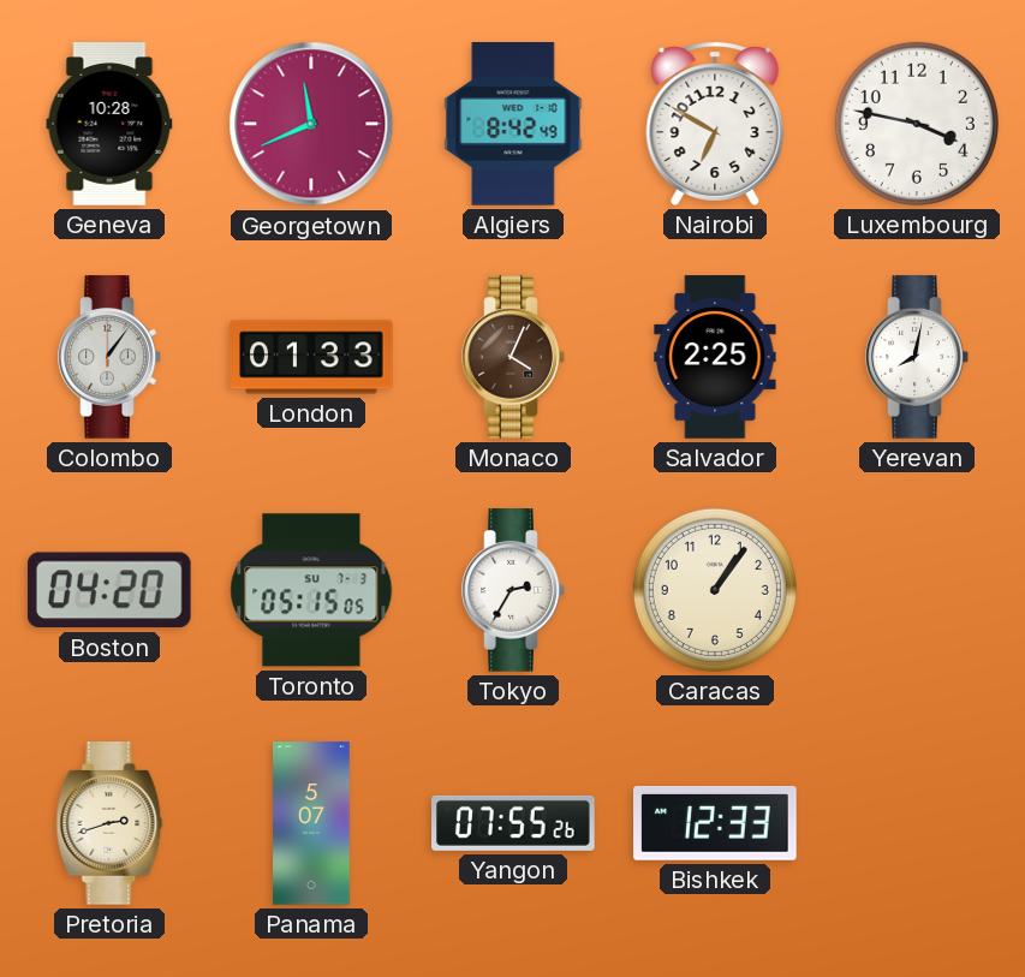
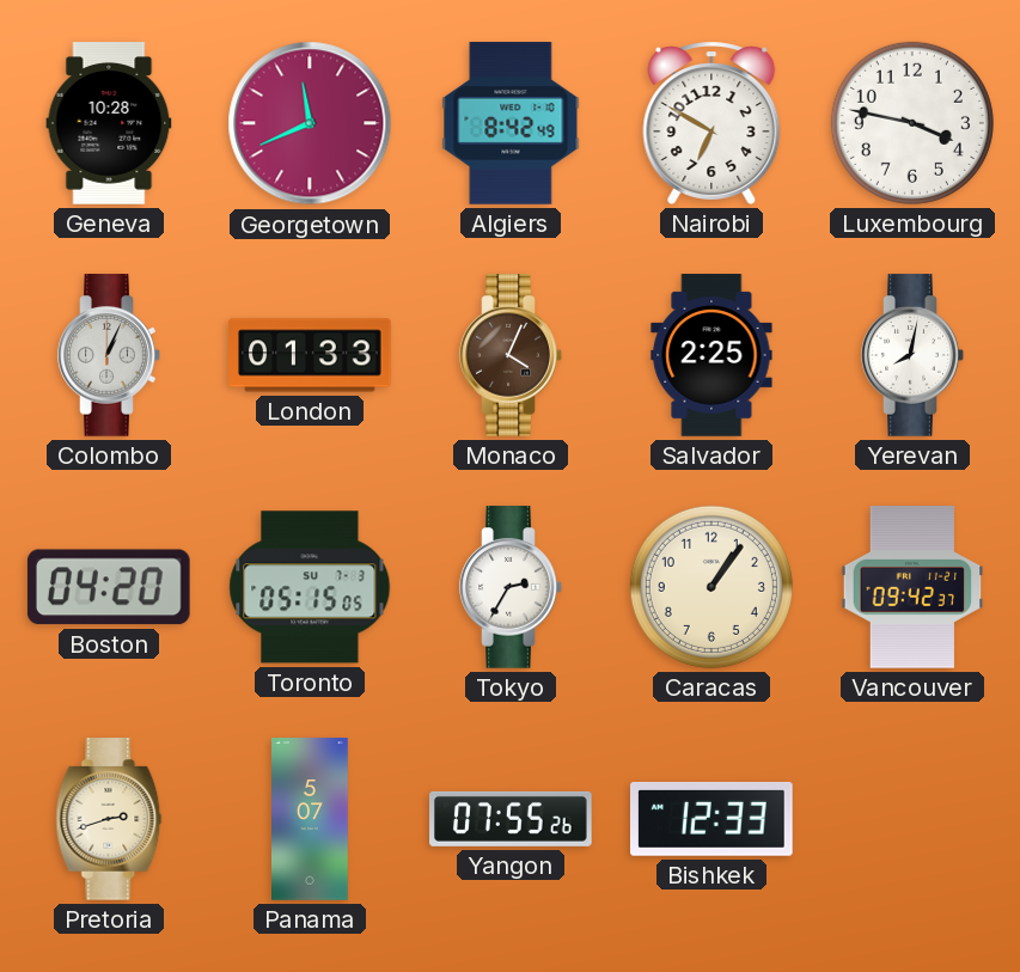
Colombo: 1:06 -> 1:04
Vancouver: none -> 09:42
